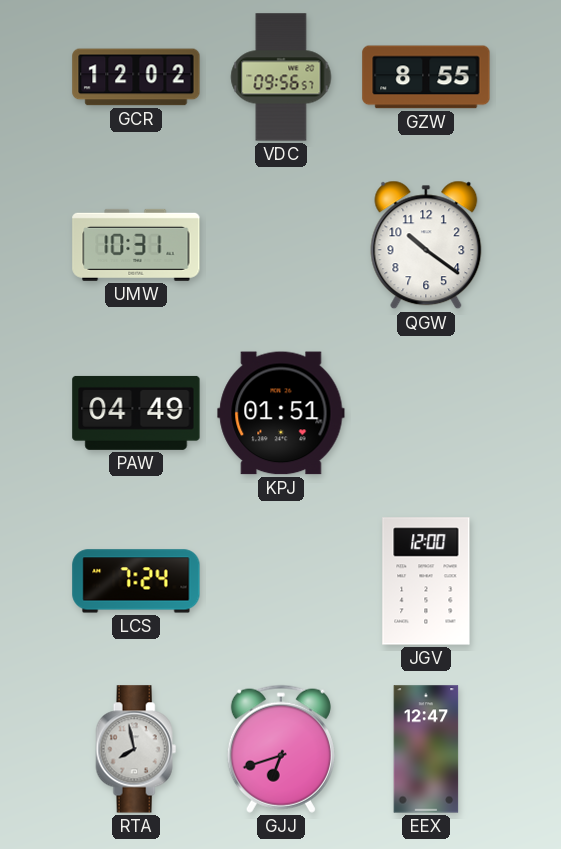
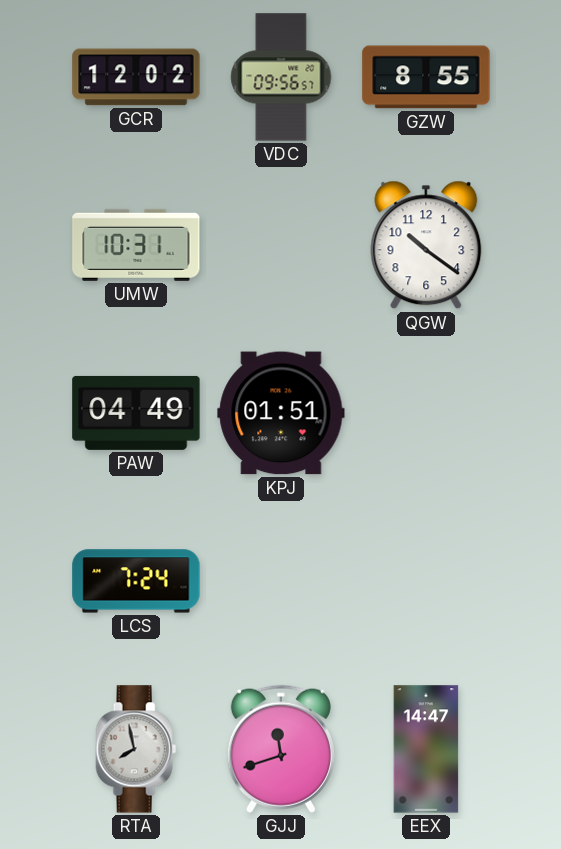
JGV: 12:00 -> none
GJJ: 6:42 -> 11:42
EEX: 12:47 -> 14:47
